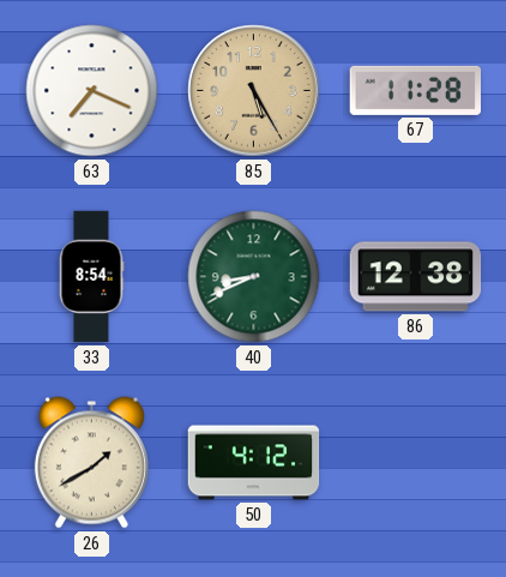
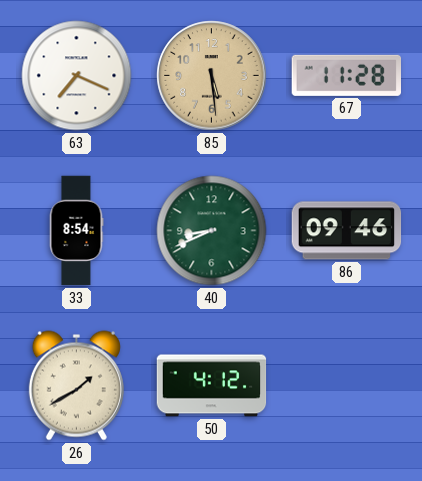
85: 5:25 -> 5:29
86: 12:38 -> 09:46
